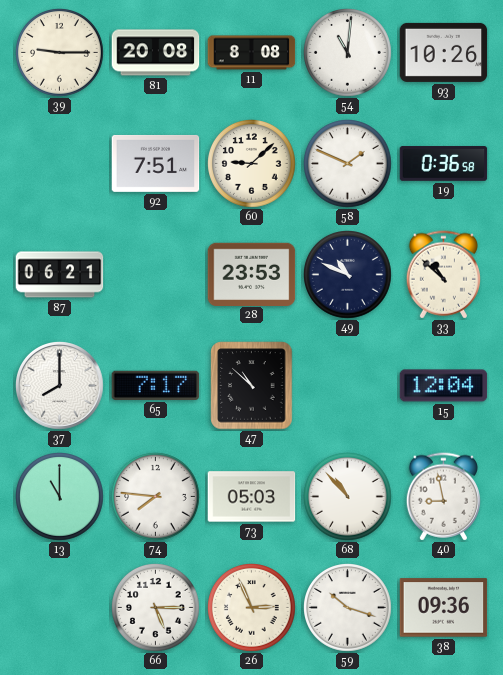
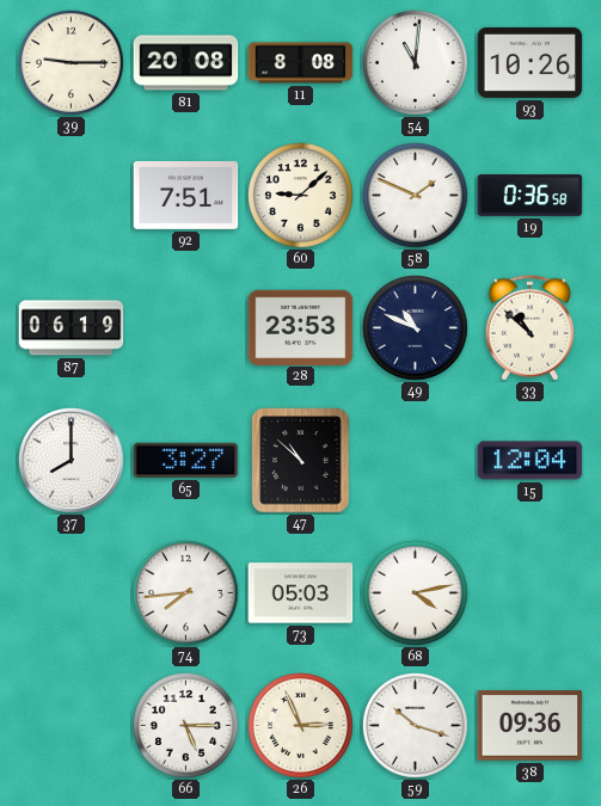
87: 06:21 -> 06:19
65: 7:17 -> 3:27
13: 11:00 -> none
74: 7:46 -> 7:44
68: 10:53 -> 4:13
40: 8:58 -> none
